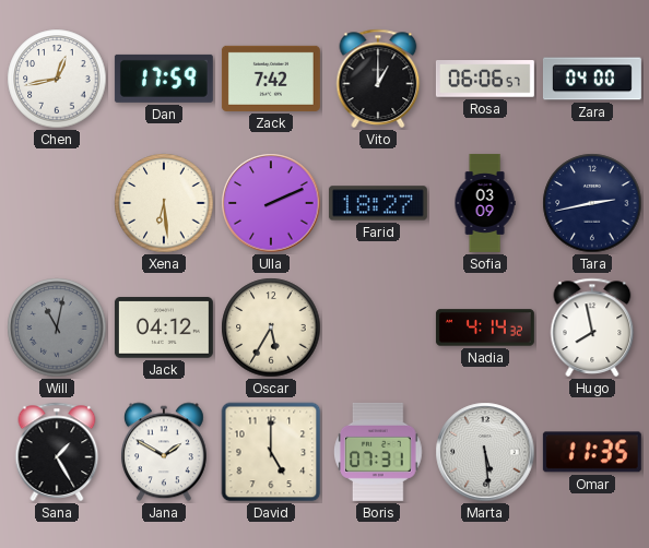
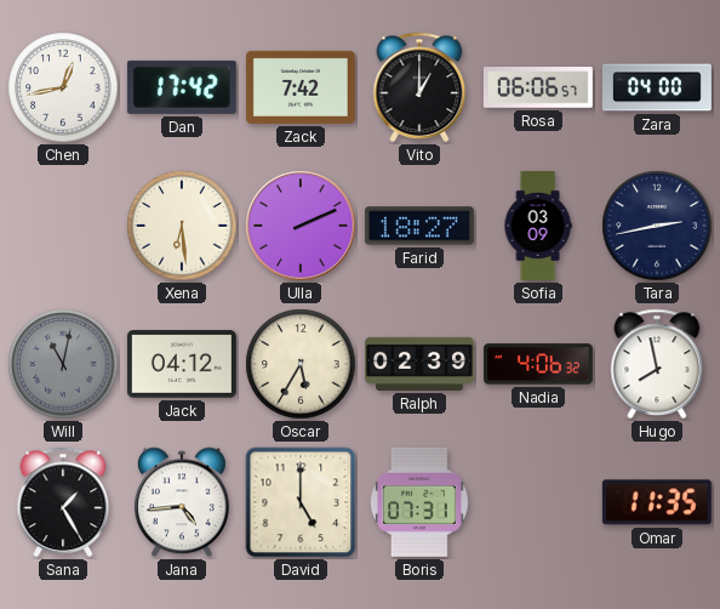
Dan: 17:59 -> 17:42
Ralph: none -> 02:39
Nadia: 4:14 -> 4:06
Jana: 1:50 -> 4:44
Marta: 5:29 -> none
